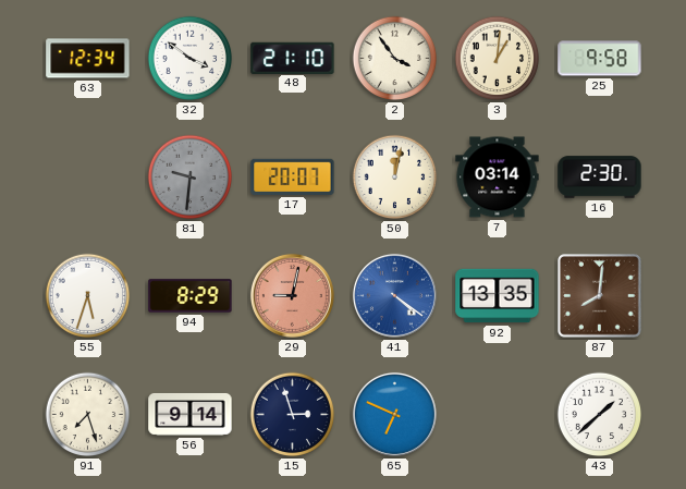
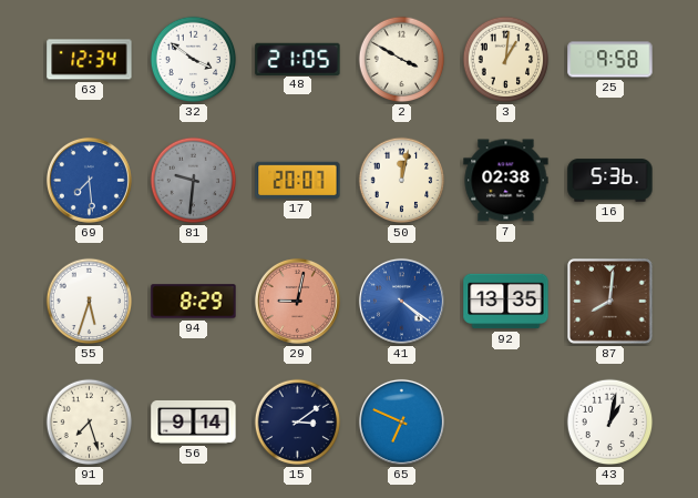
48: 21:10 -> 21:05
2: 3:54 -> 3:50
69: none -> 7:29
7: 03:14 -> 02:38
16: 2:30 -> 5:36
15: 2:57 -> 3:09
43: 1:38 -> 1:02
